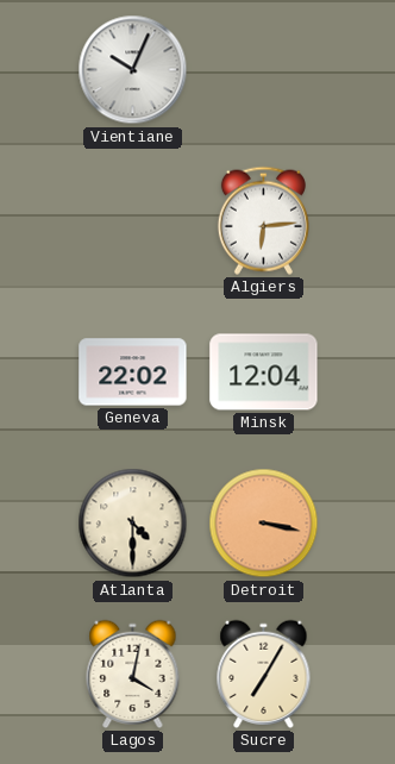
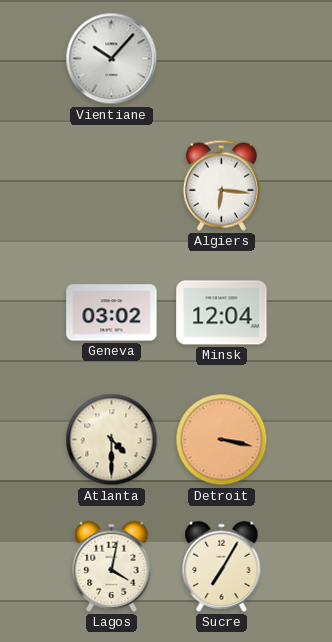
Vientiane: 10:04 -> 10:07
Algiers: 6:14 -> 6:16
Geneva: 22:02 -> 03:02
